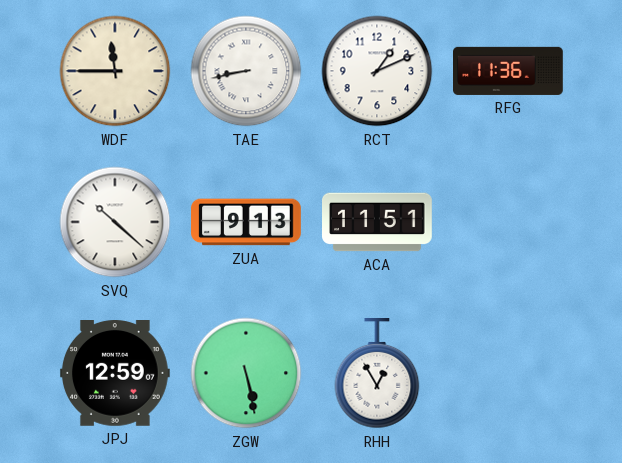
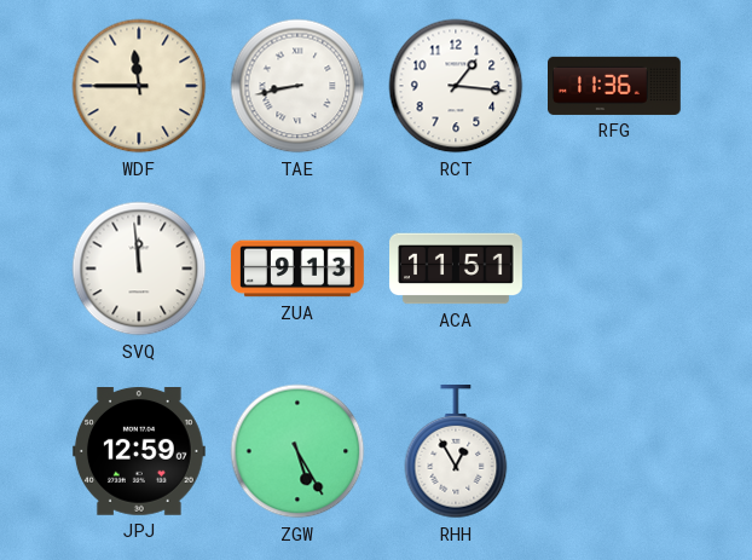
RCT: 1:11 -> 1:16
SVQ: 10:22 -> 11:59
ZGW: 5:28 -> 5:25
